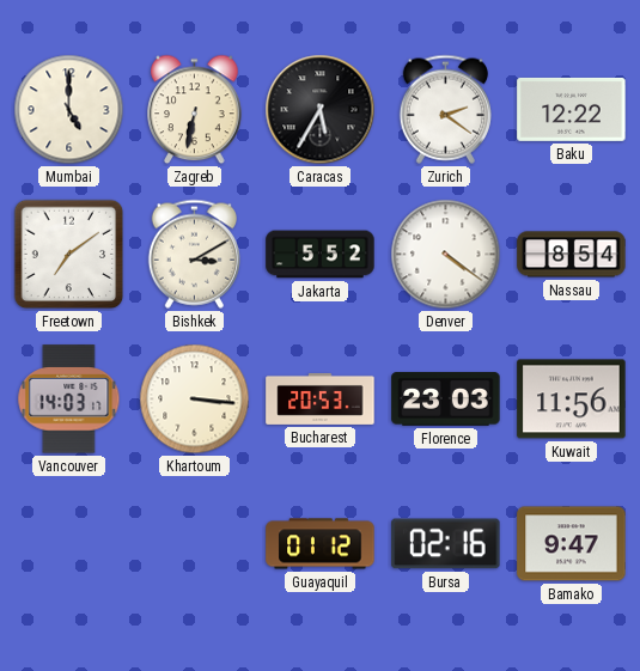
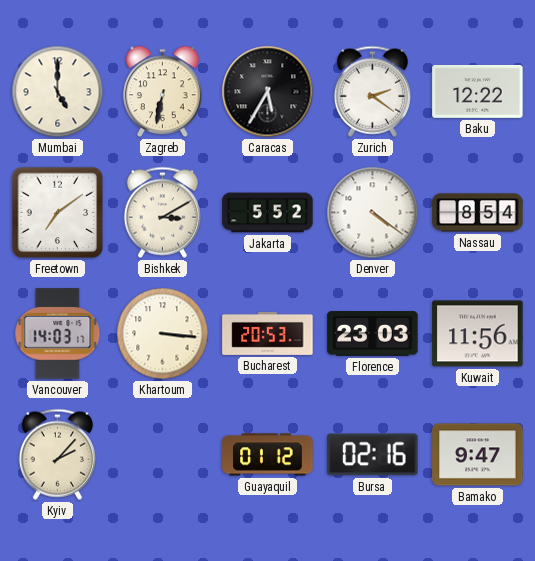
Kyiv: none -> 2:07
